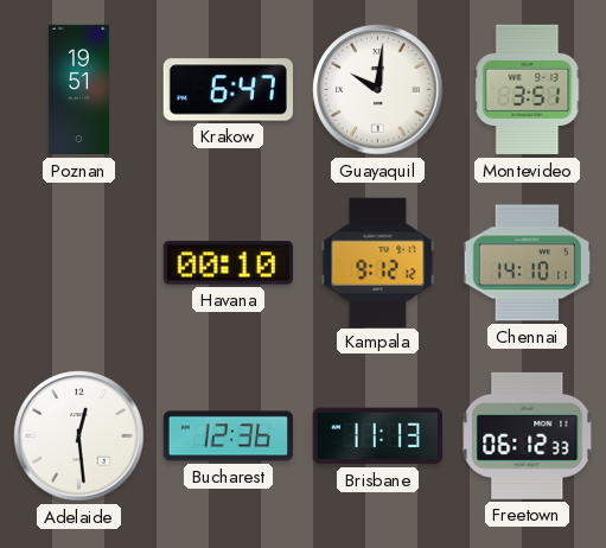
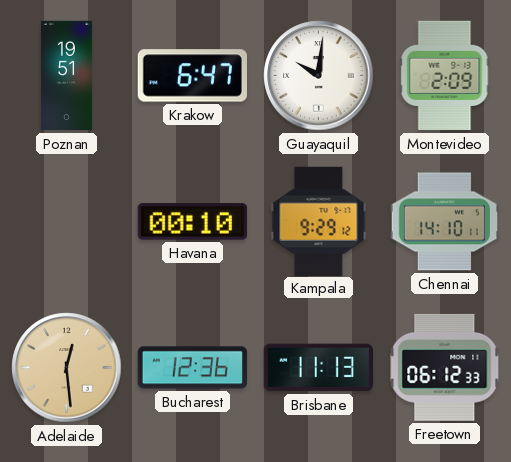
Montevideo: 3:51 -> 2:09
Kampala: 9:12 -> 9:29
Adelaide dial: white -> champagne
